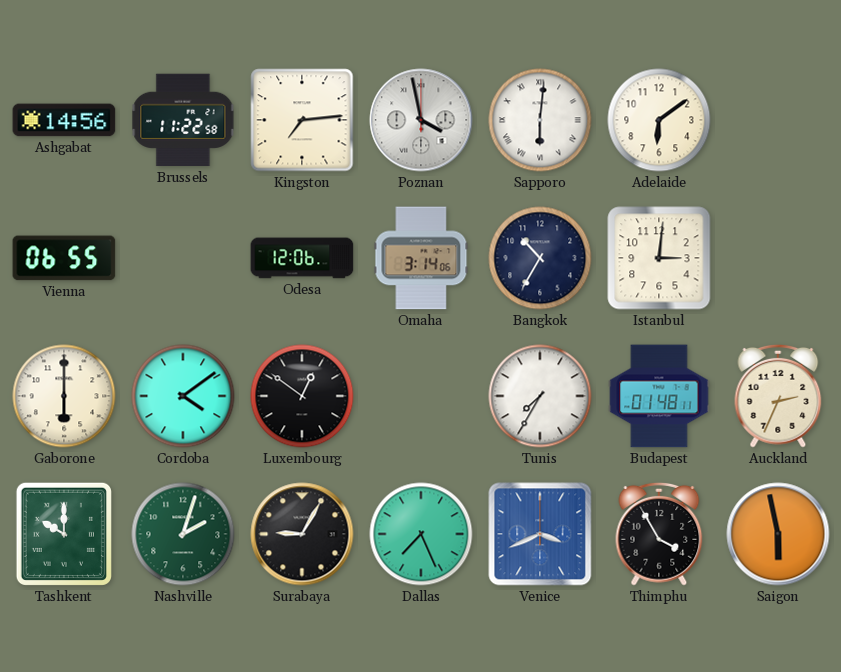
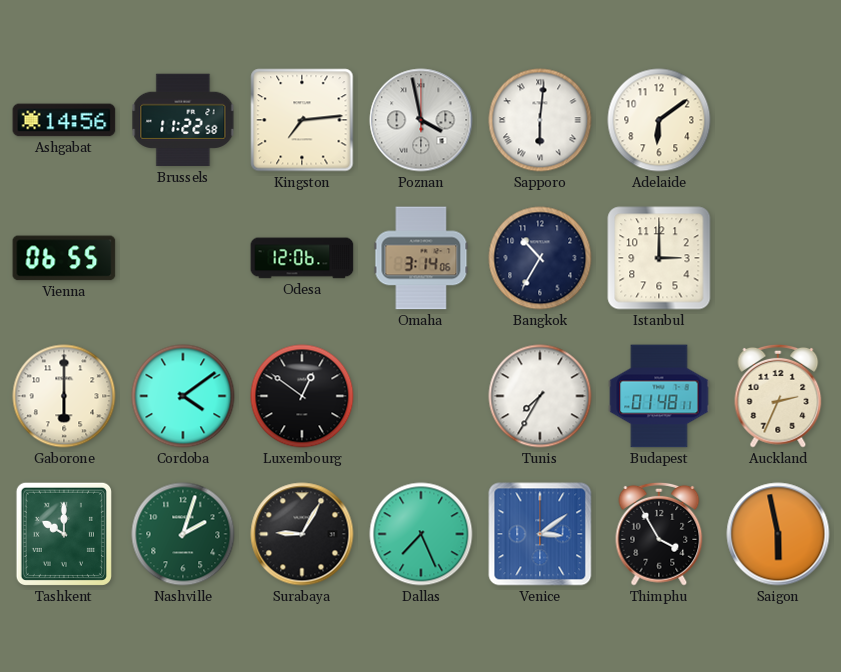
Istanbul: 3:01 -> 3:00
Venice: 3:41 -> 3:09
